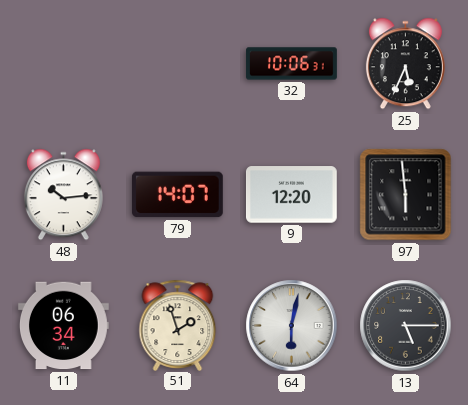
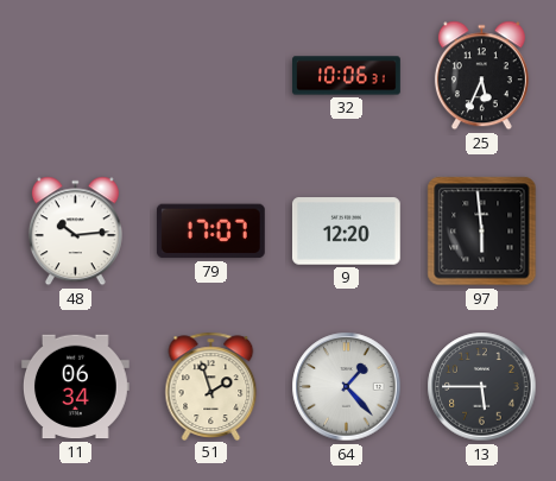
79: 14:07 -> 17:07
64: 6:02 -> 1:23
13: 5:15 -> 5:45
